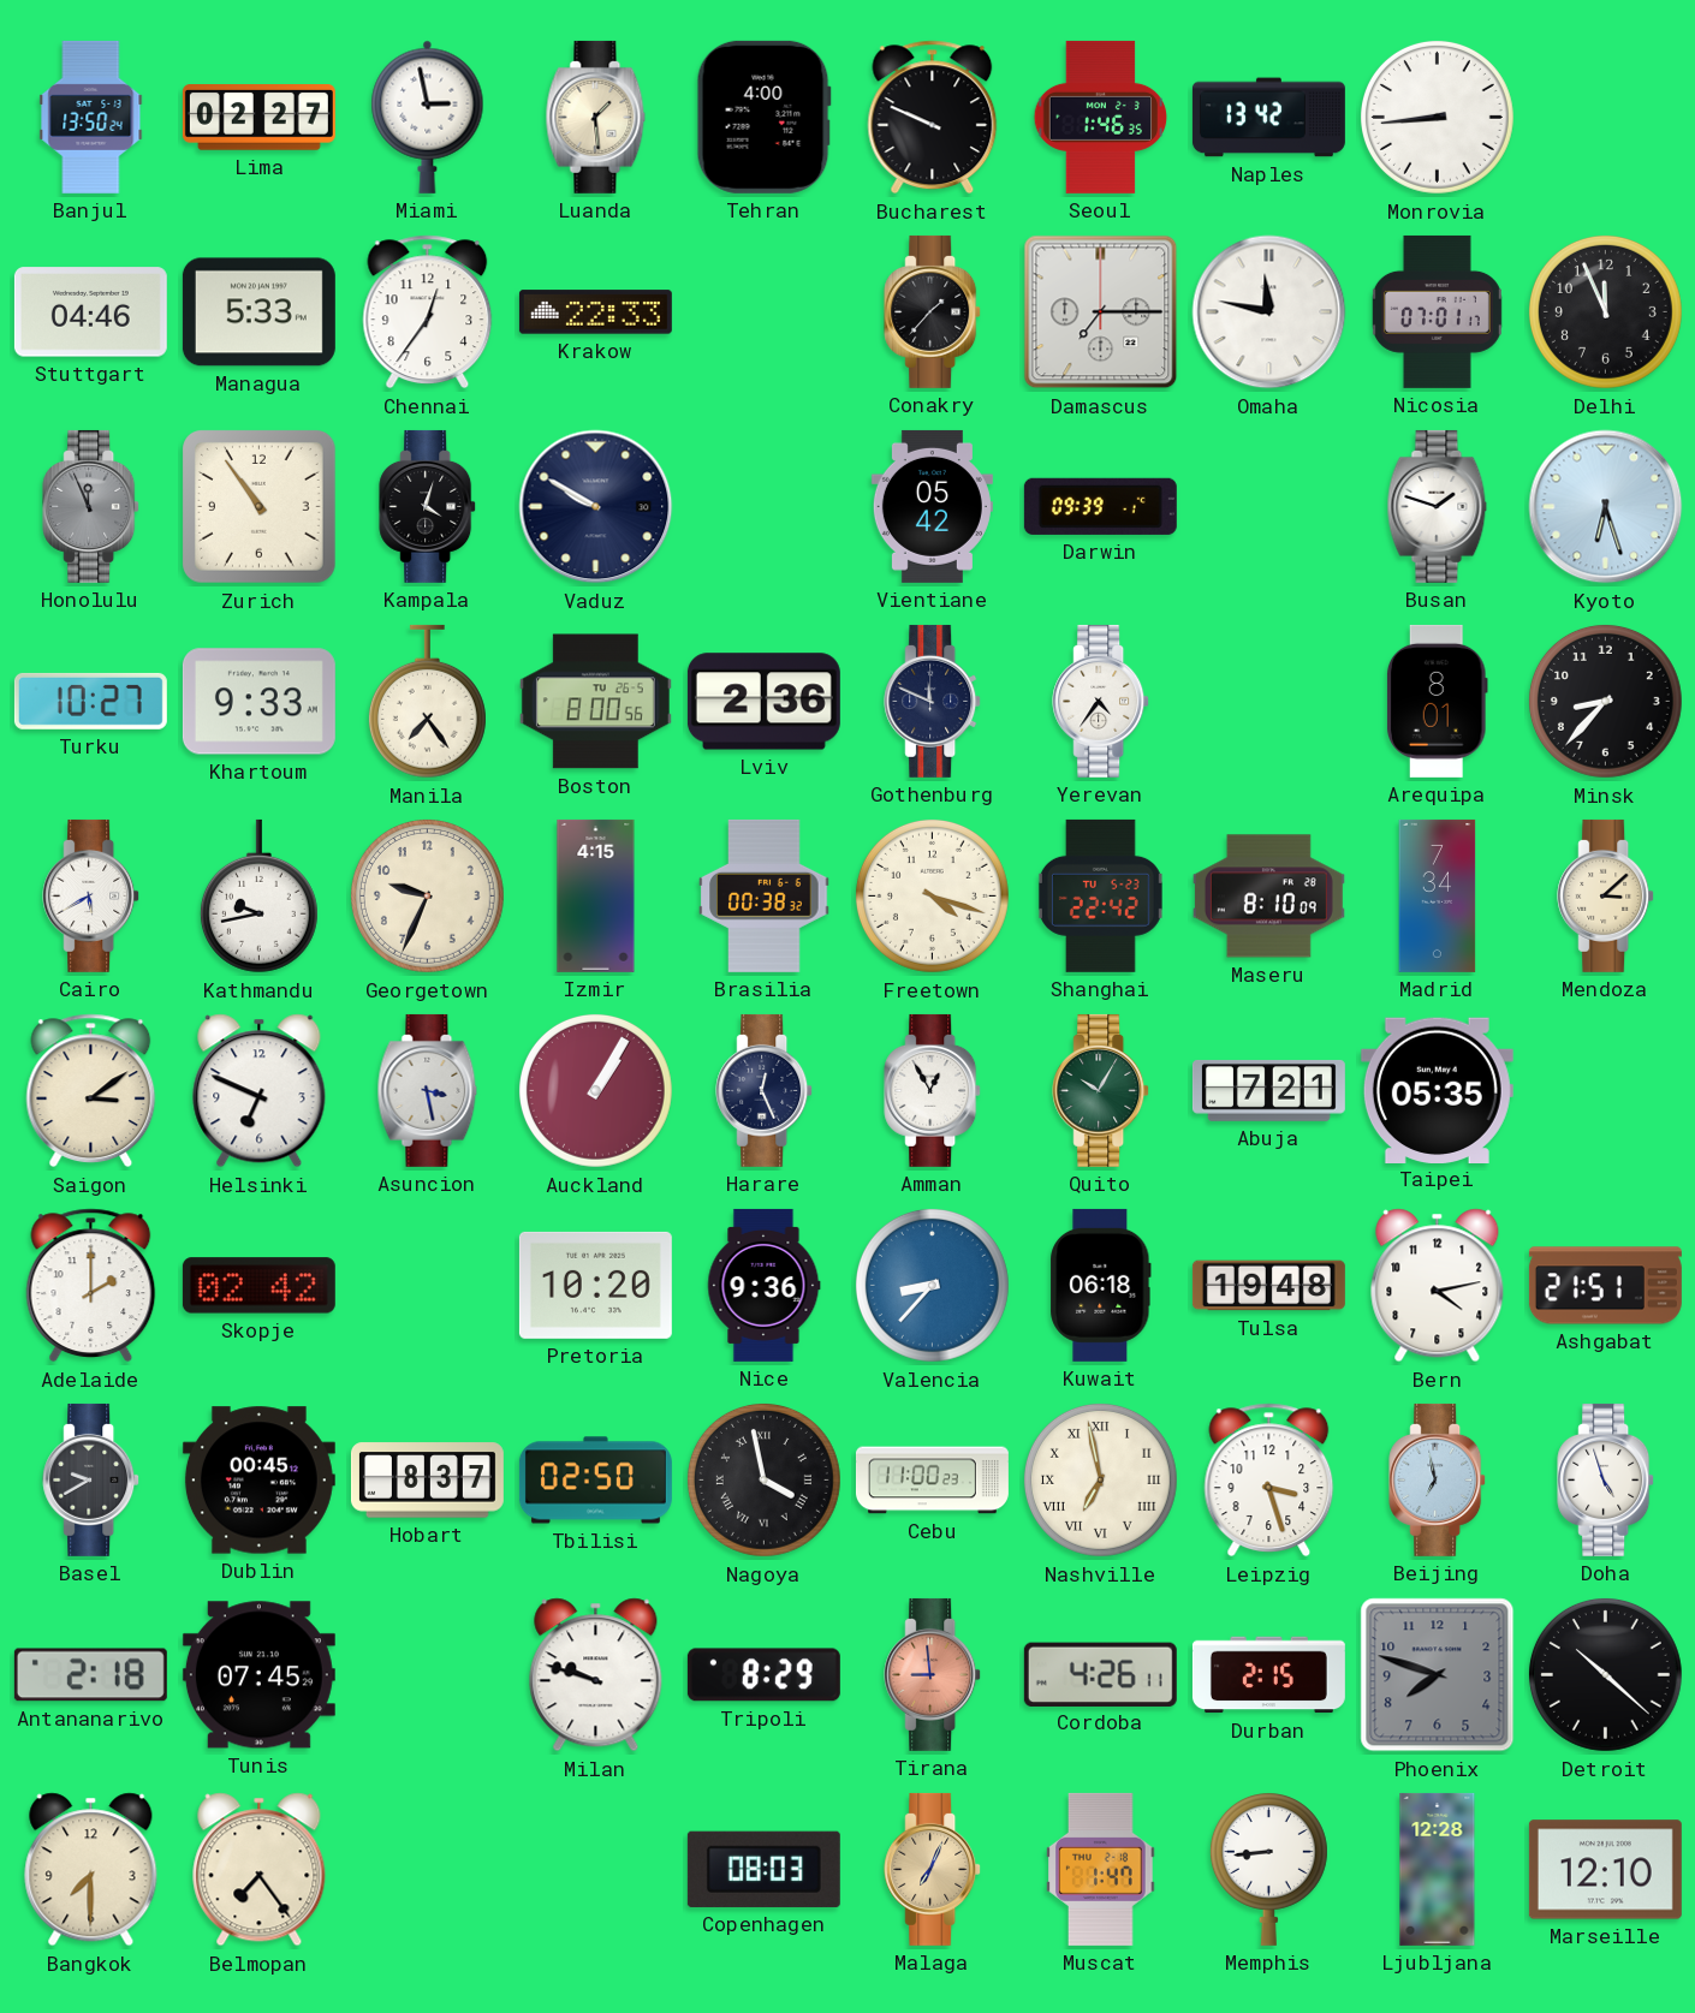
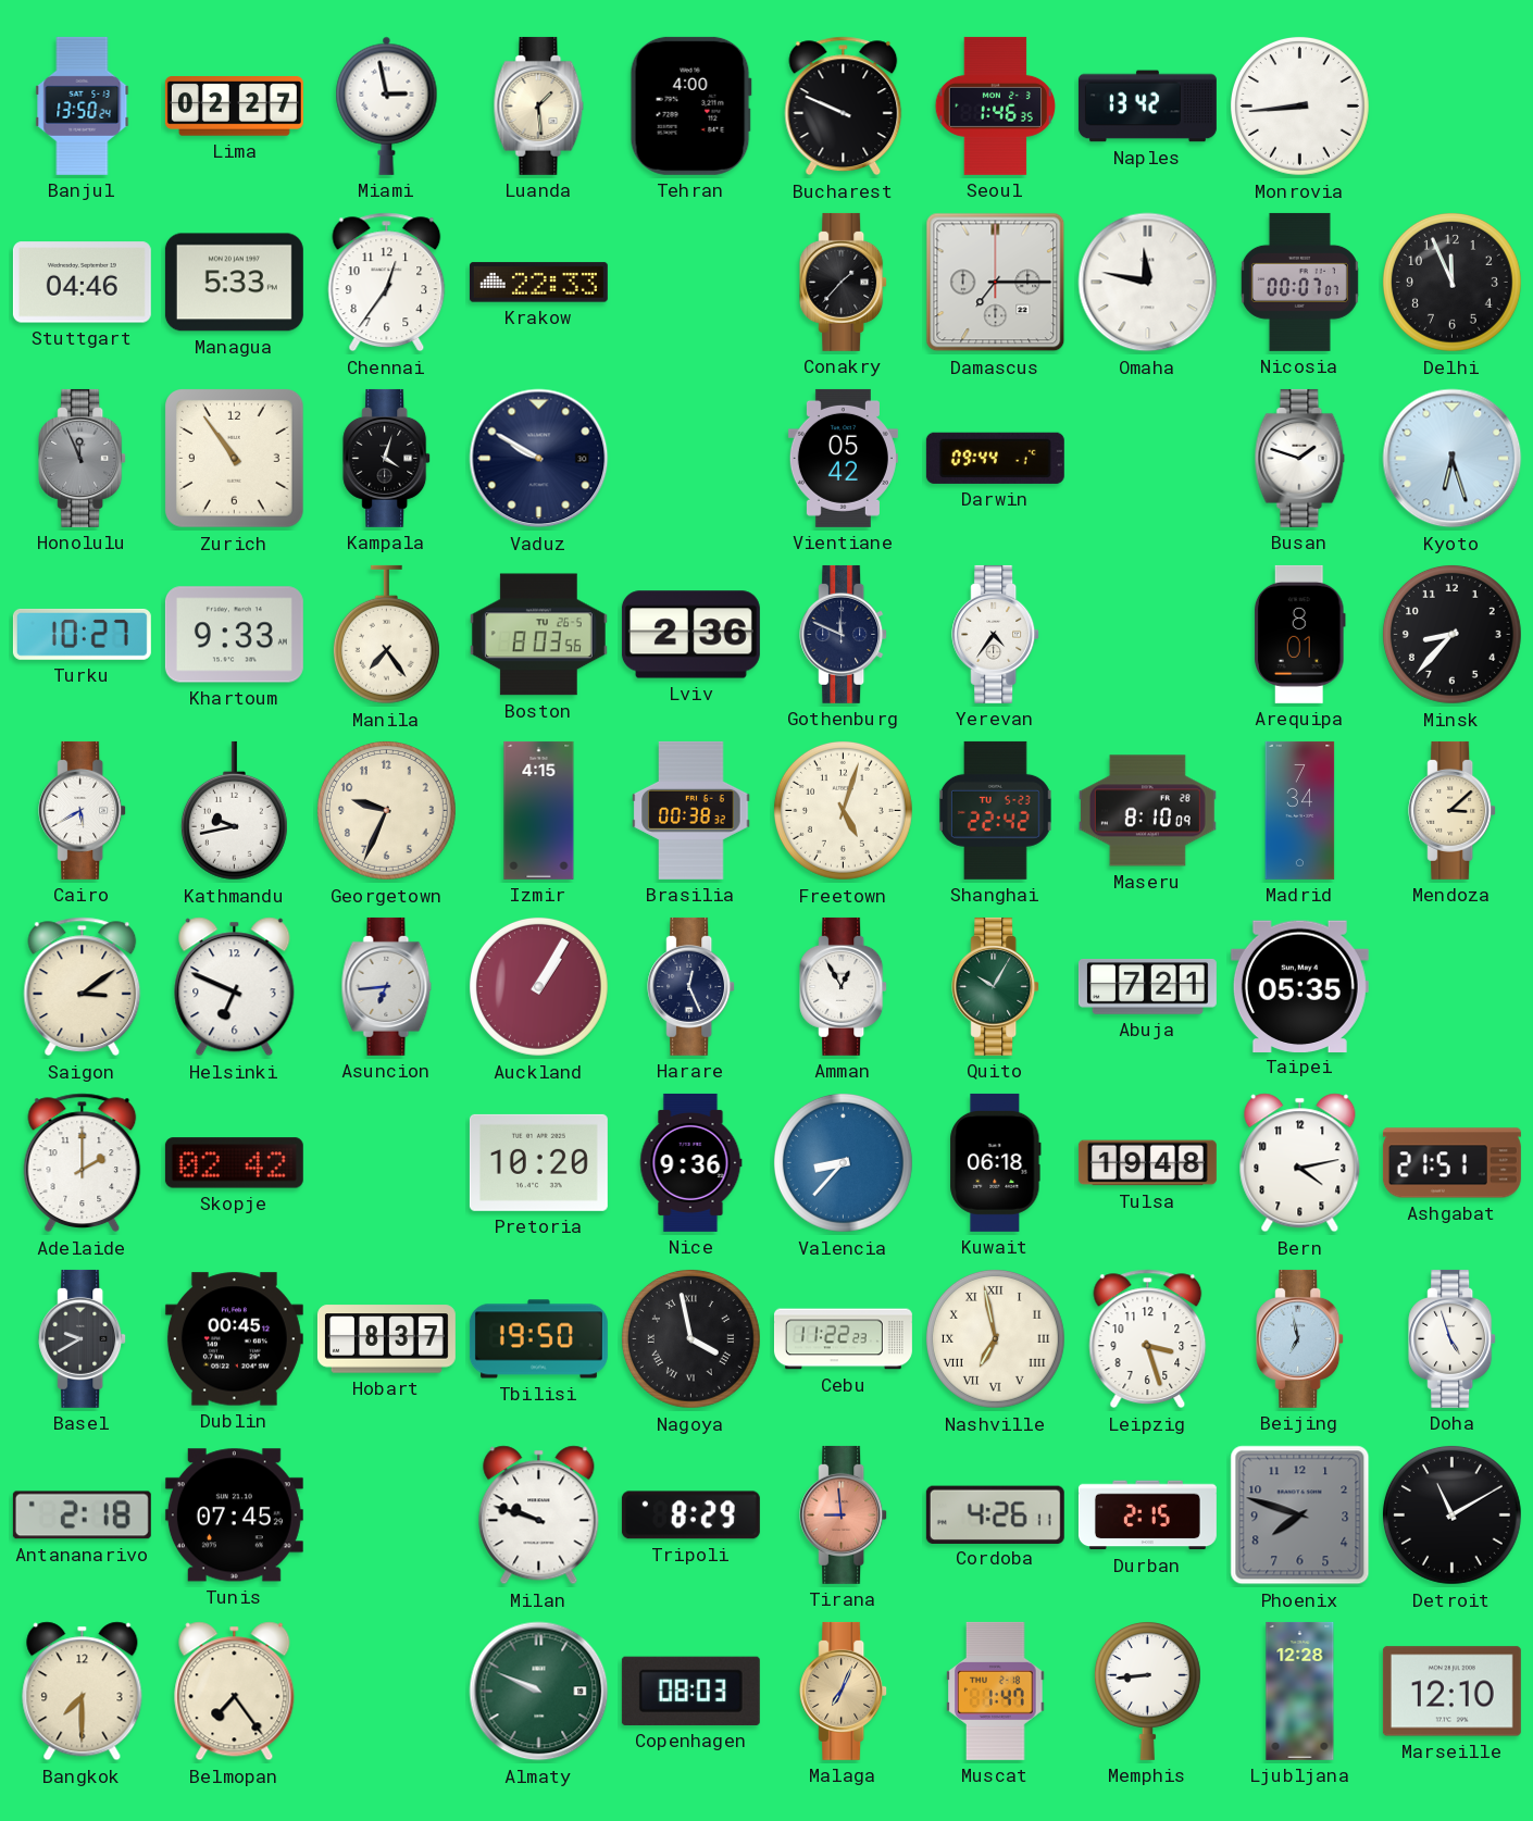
Nicosia: 07:01 -> 00:07
Darwin: 09:39 -> 09:44
Boston: 8:00 -> 8:03
Freetown: 4:18 -> 5:03
Asuncion: 3:28 -> 6:44
Tbilisi: 02:50 -> 19:50
Cebu: 11:00 -> 11:22
Detroit: 10:22 -> 11:10
Almaty: none -> 9:49
